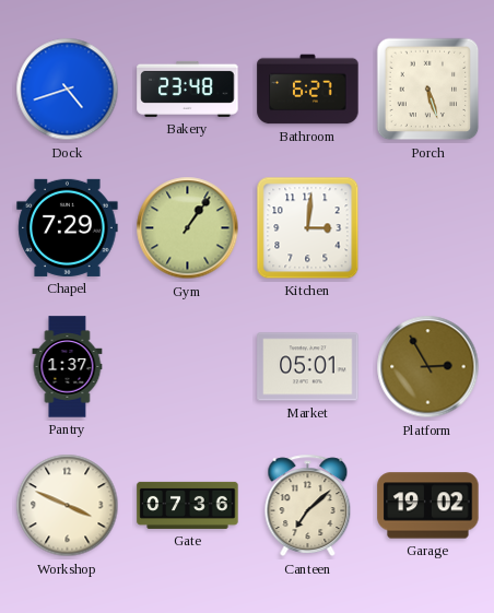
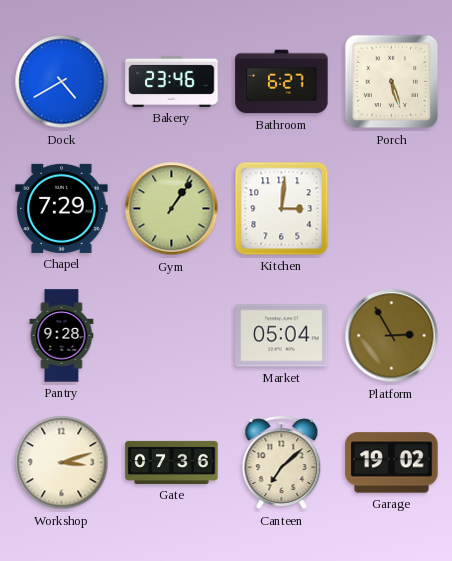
Dock: 4:42 -> 4:40
Bakery: 23:48 -> 23:46
Pantry: 1:37 -> 9:28
Market: 05:01 -> 05:04
Workshop: 3:49 -> 3:12
